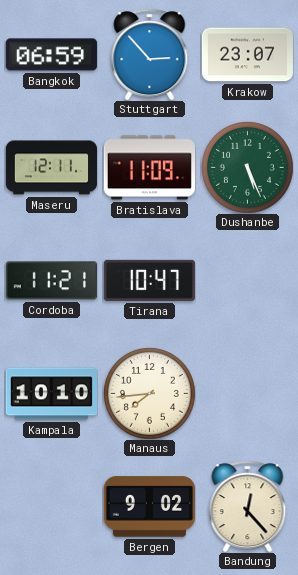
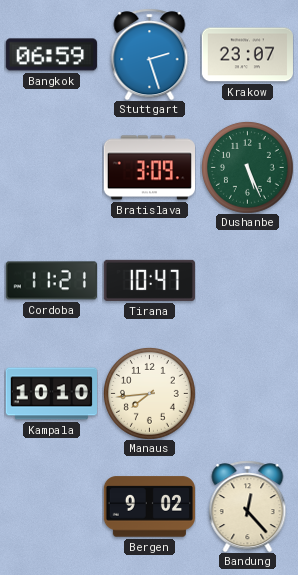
Stuttgart: 2:53 -> 2:27
Maseru: 12:11 -> none
Bratislava: 11:09 -> 3:09
